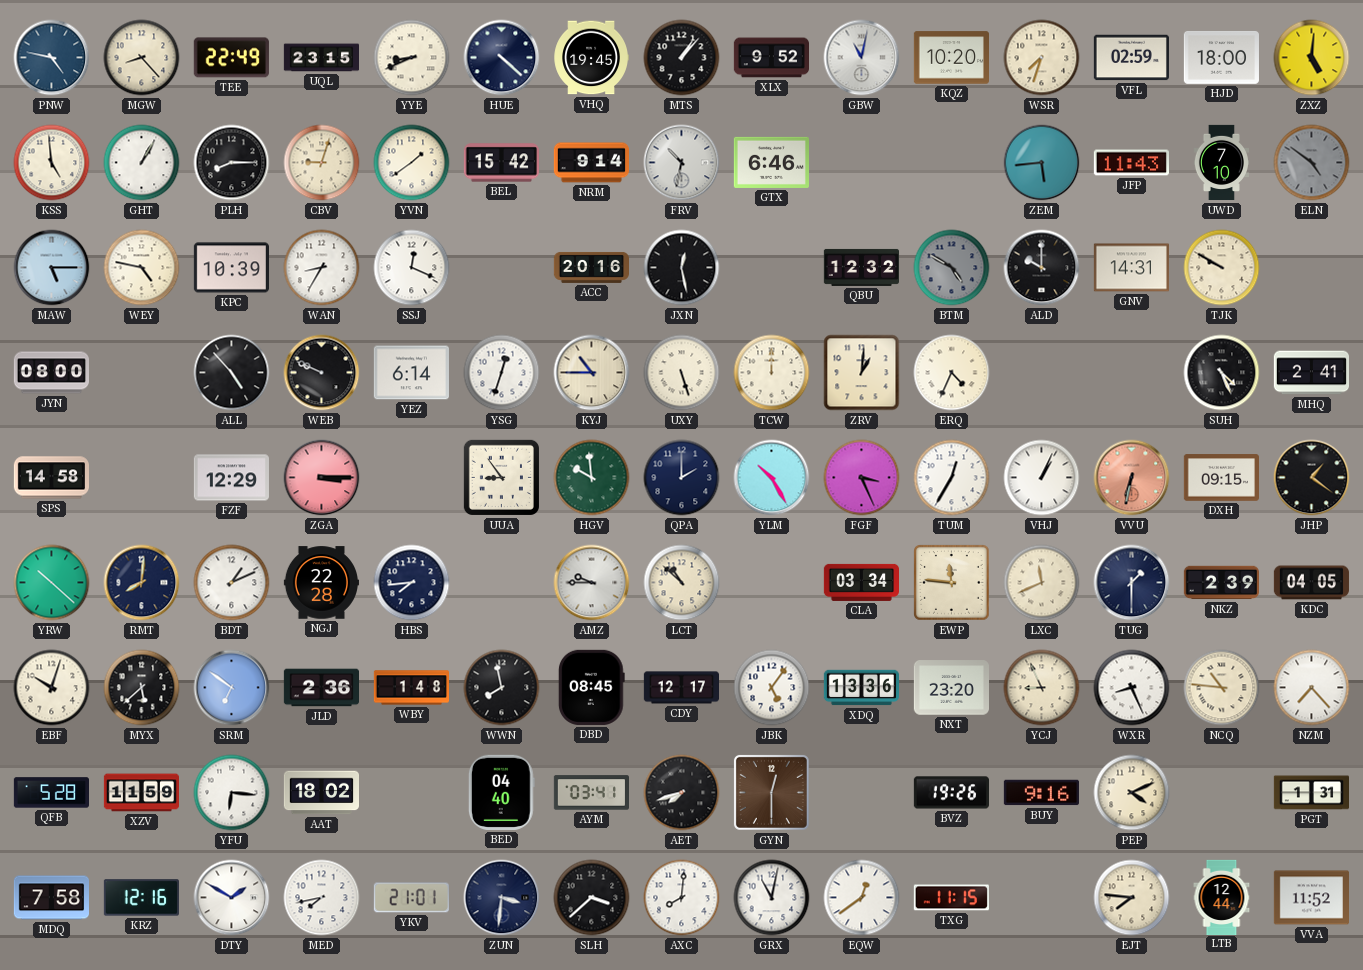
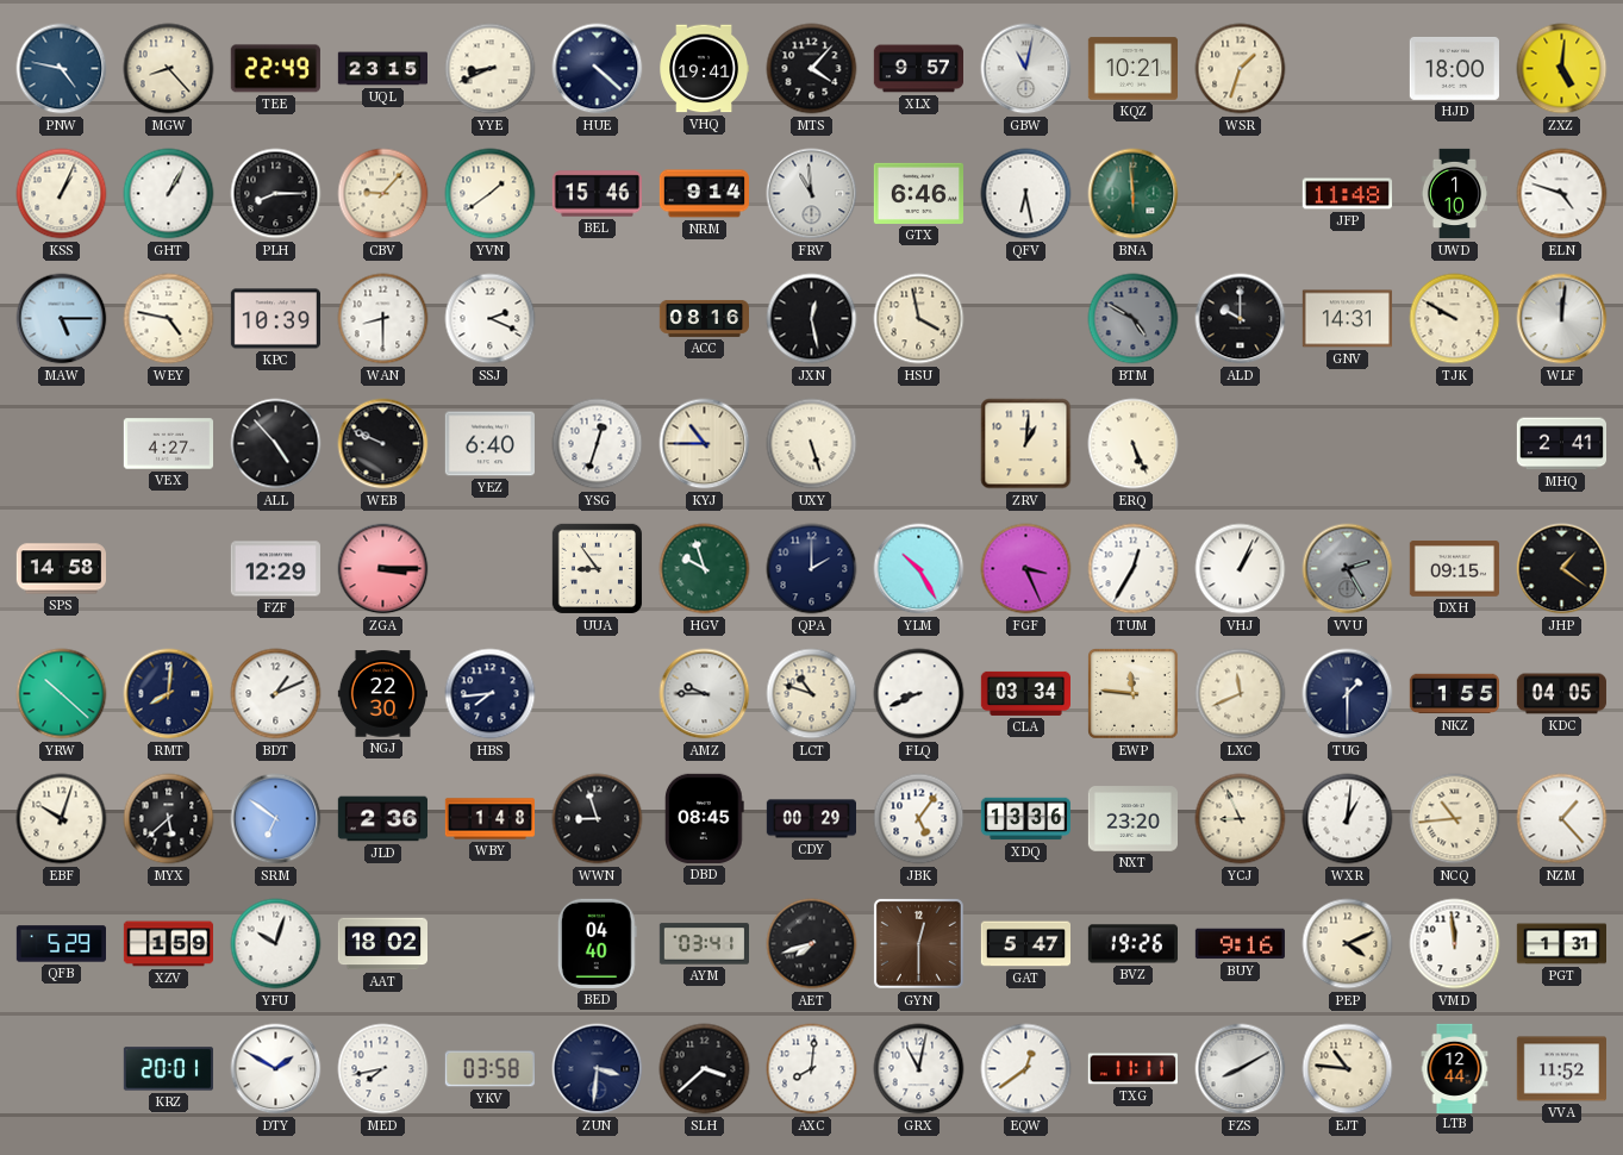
VHQ: 19:45 -> 19:41
MTS: 1:07 -> 4:07
XLX: 9:52 -> 9:57
KQZ: 10:20 -> 10:21
WSR: 7:33 -> 1:33
VFL: 02:59 -> none
KSS: 4:59 -> 1:04
CBV: 9:03 -> 9:07
BEL: 15:42 -> 15:46
FRV: 10:32 -> 10:59
QFV: none -> 6:28
BNA: none -> 5:59
ZEM: 5:44 -> none
JFP: 11:43 -> 11:48
UWD: 7:10 -> 1:10
ELN: 4:51 -> 4:48
ELN dial: grey -> white
WAN: 8:35 -> 8:30
SSJ: 12:19 -> 2:19
ACC: 20:16 -> 08:16
HSU: none -> 3:58
QBU: 12:32 -> none
WLF: none -> 12:01
JYN: 08:00 -> none
VEX: none -> 4:27
YEZ: 6:14 -> 6:40
TCW: 12:00 -> none
ERQ: 4:34 -> 5:26
SUH: 4:26 -> none
HGV: 9:59 -> 9:57
VVU: 6:32 -> 2:25
VVU dial: salmon -> grey
NGJ: 22:28 -> 22:30
LCT: 10:52 -> 10:48
FLQ: none -> 8:41
NKZ: 2:39 -> 1:55
WWN: 7:58 -> 8:57
CDY: 12:17 -> 00:29
WXR: 8:26 -> 1:01
NCQ: 10:46 -> 10:44
NZM: 7:23 -> 1:23
QFB: 5:28 -> 5:29
XZV: 11:59 -> 1:59
YFU: 6:16 -> 10:03
GAT: none -> 5:47
VMD: none -> 11:59
MDQ: 7:58 -> none
KRZ: 12:16 -> 20:01
YKV: 21:01 -> 03:58
TXG: 11:15 -> 11:11
FZS: none -> 8:10
EJT: 7:46 -> 10:46
